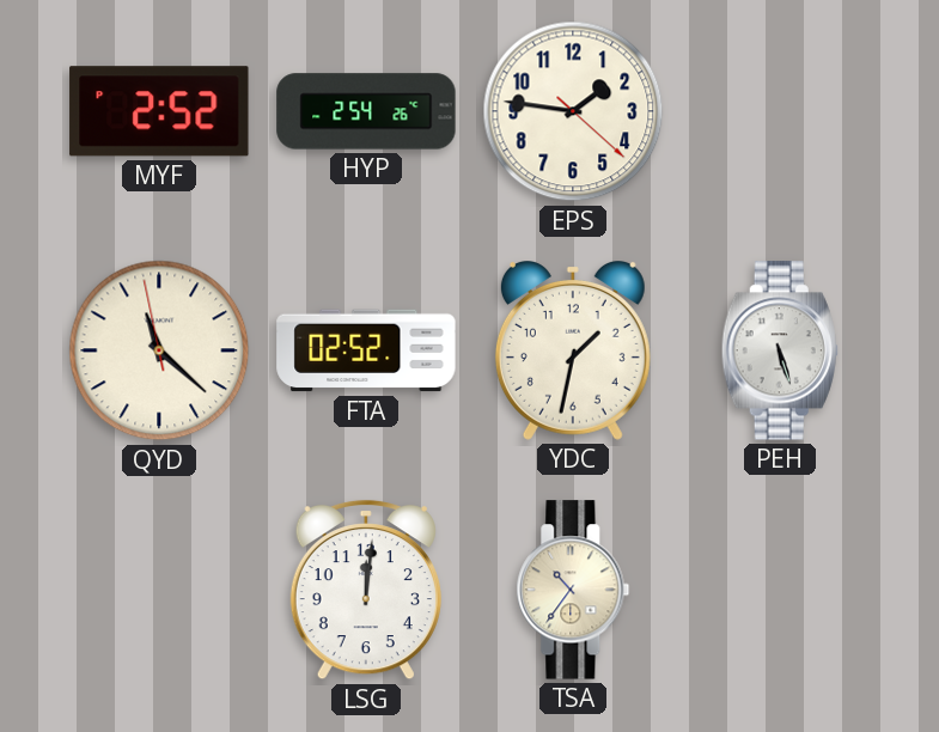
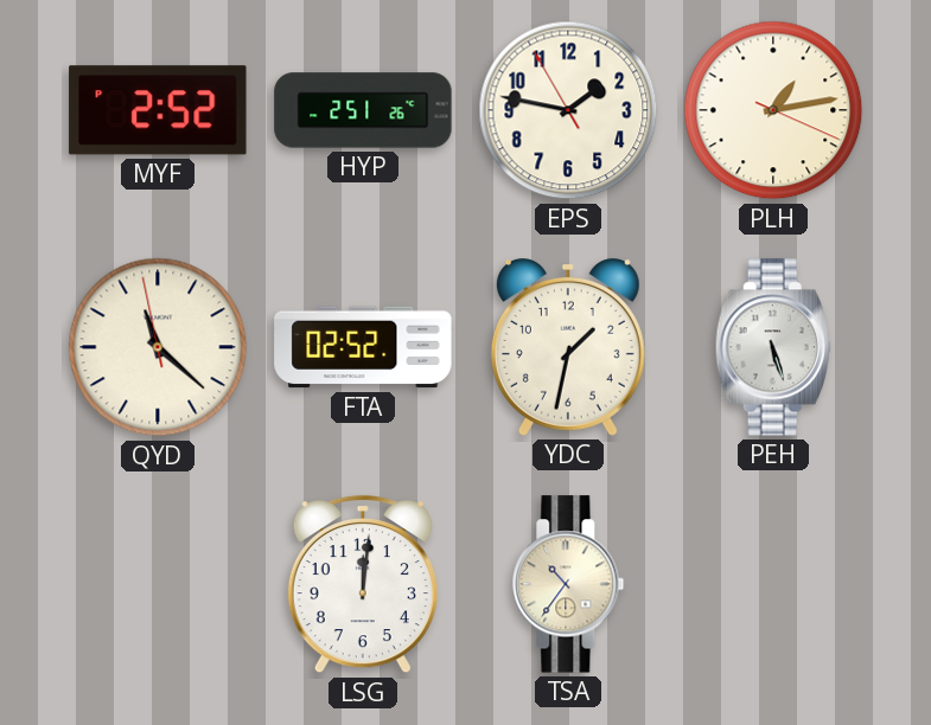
HYP: 2:54 -> 2:51
EPS: 1:46:22 -> 1:46:55
PLH: none -> 1:13
